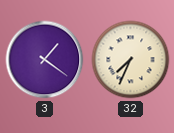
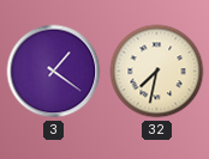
32: 7:34 -> 7:32
